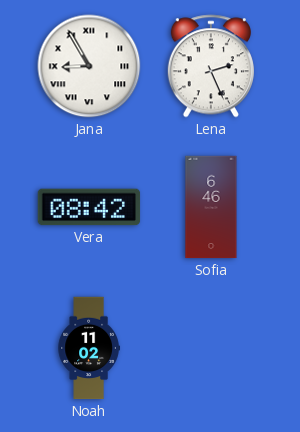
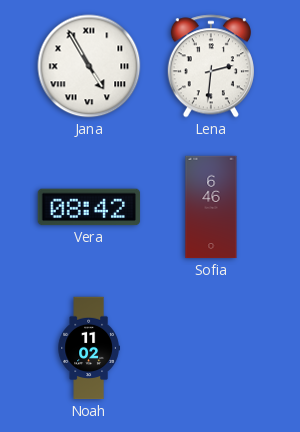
Jana: 8:55 -> 4:55
Lena: 2:26 -> 2:31
